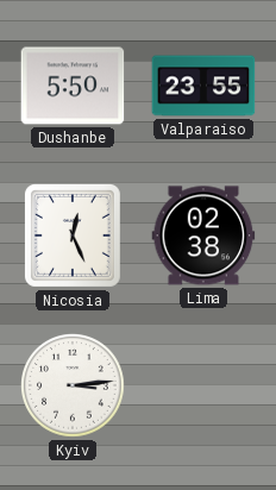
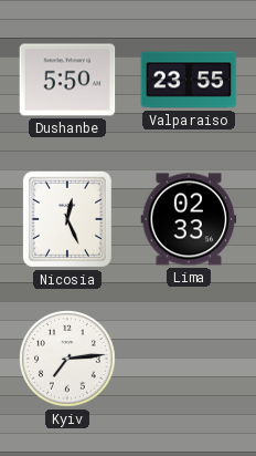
Lima: 02:38 -> 02:33
Kyiv: 3:14 -> 7:14
